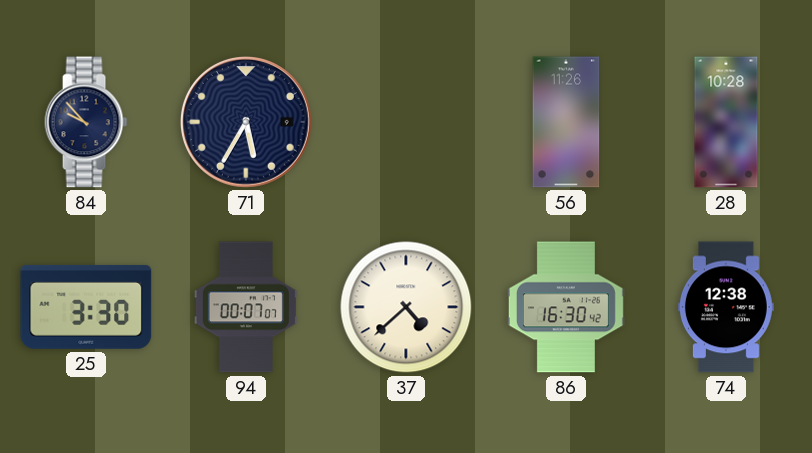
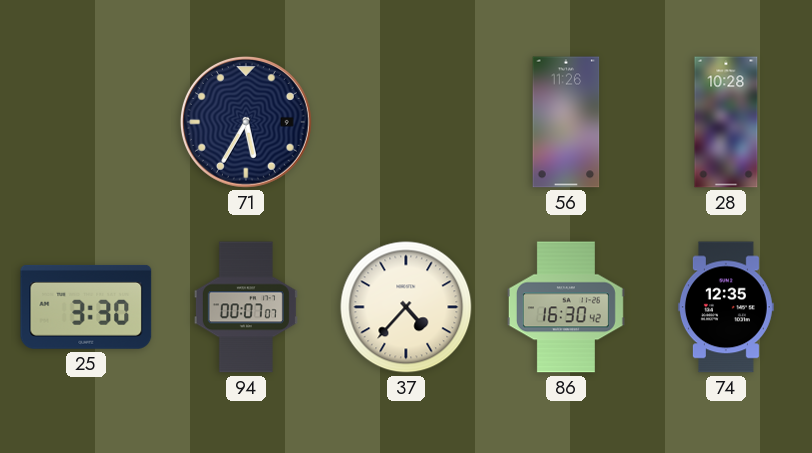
84: 9:53 -> none
37: 4:38 -> 4:37
74: 12:38 -> 12:35
